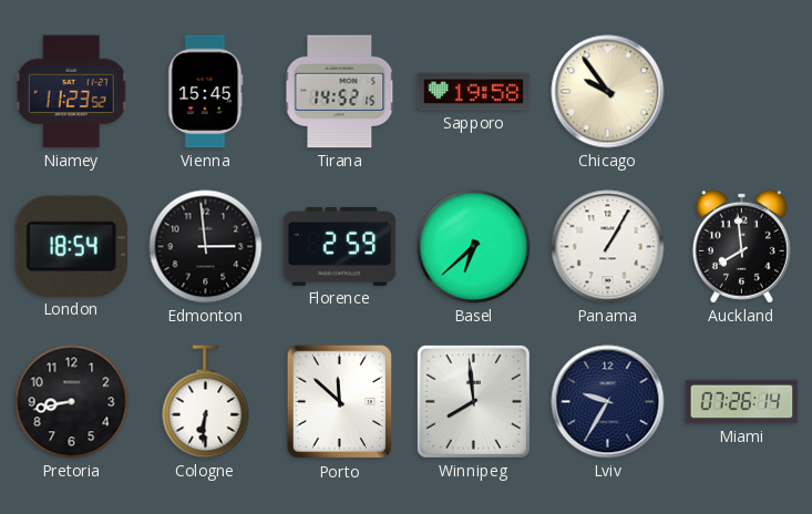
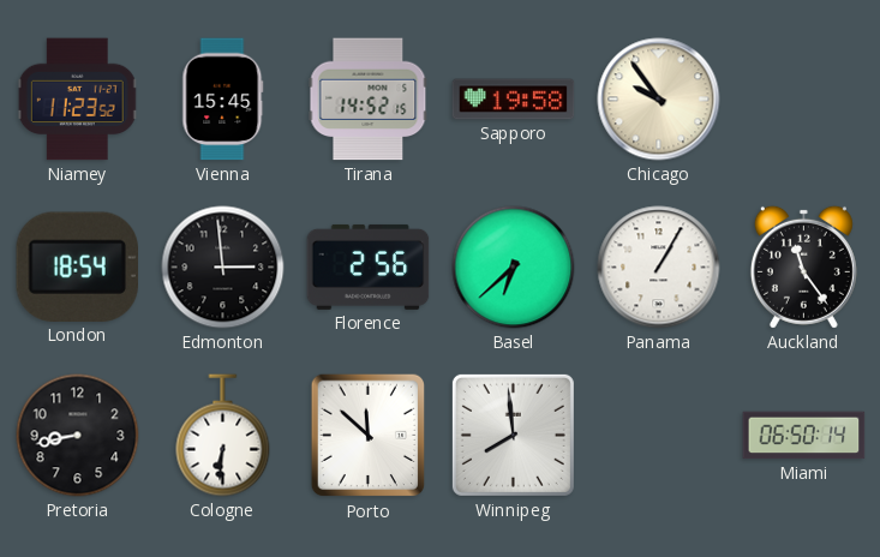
Florence: 2:59 -> 2:56
Auckland: 7:59 -> 11:24
Lviv: 9:35 -> none
Miami: 07:26 -> 06:50
